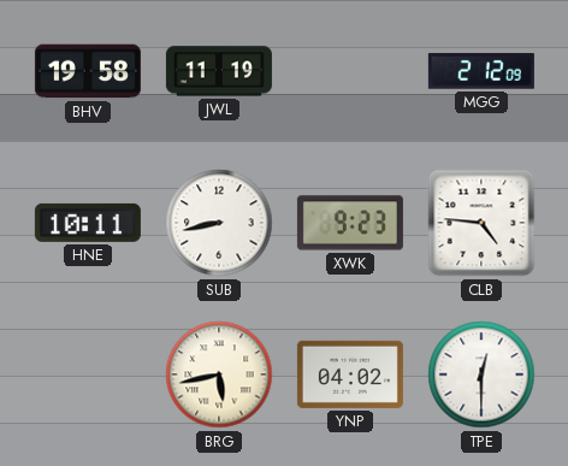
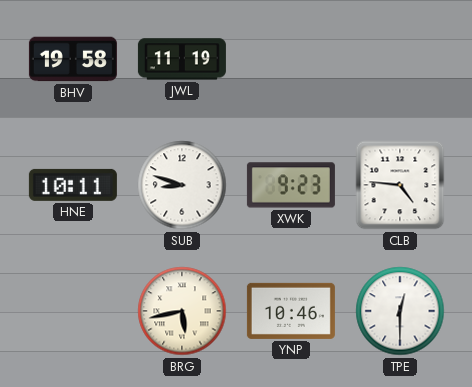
MGG: 2:12 -> none
SUB: 8:43 -> 8:48
YNP: 04:02 -> 10:46
